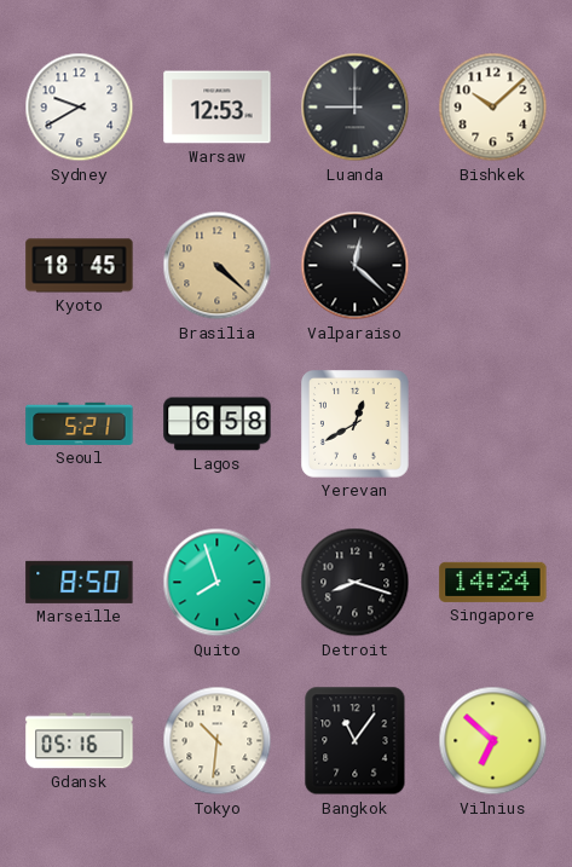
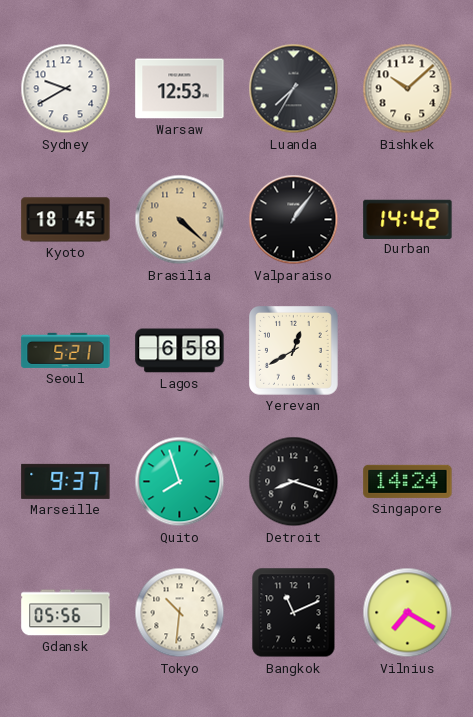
Luanda: 9:00 -> 7:35
Valparaiso: 12:22 -> 1:06
Durban: none -> 14:42
Marseille: 8:50 -> 9:37
Gdansk: 05:16 -> 05:56
Bangkok: 11:06 -> 11:11
Vilnius: 6:52 -> 7:20
